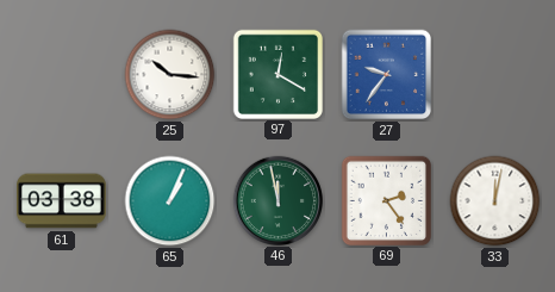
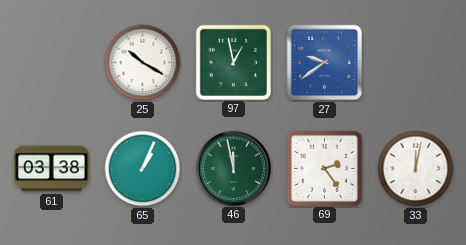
25: 10:16 -> 10:20
97: 12:20 -> 12:58
27: 9:36 -> 9:39
